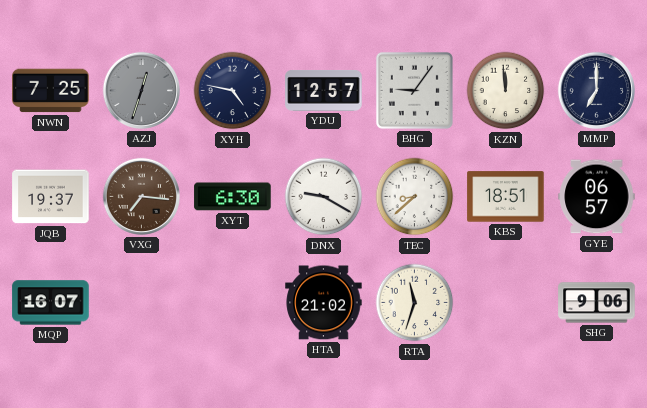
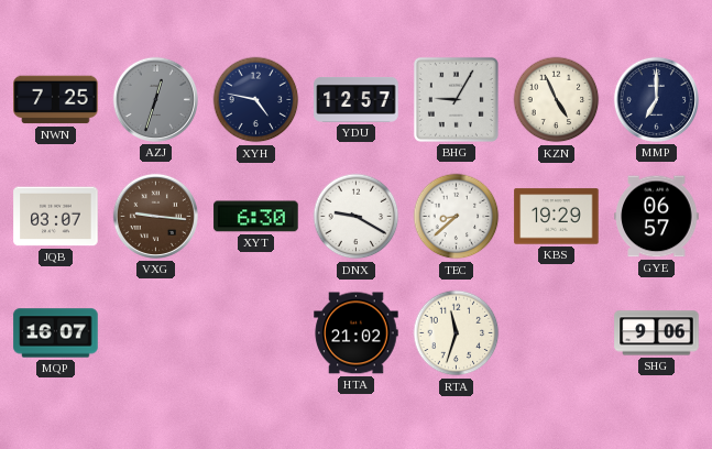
BHG: 9:06 -> 9:05
KZN: 11:59 -> 4:56
JQB: 19:37 -> 03:07
VXG: 7:16 -> 9:16
KBS: 18:51 -> 19:29
